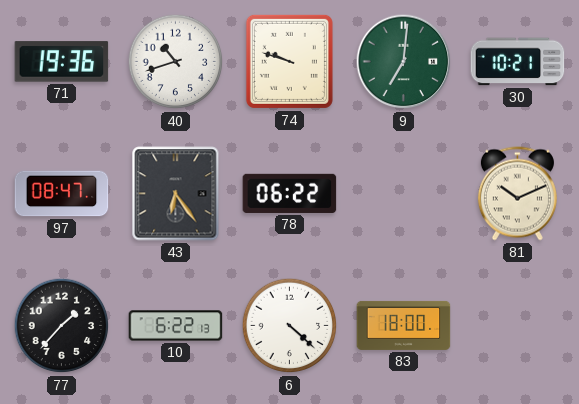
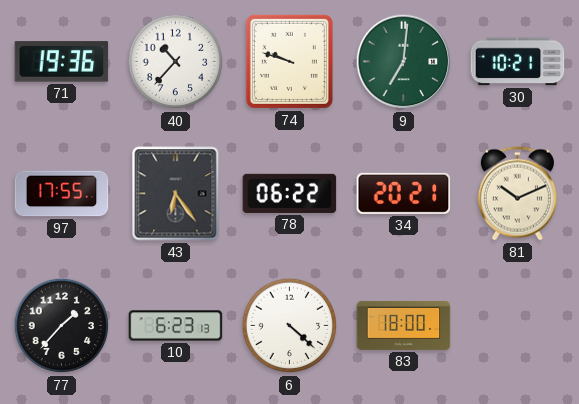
40: 10:42 -> 10:37
97: 08:47 -> 17:55
34: none -> 20:21
10: 6:22 -> 6:23
